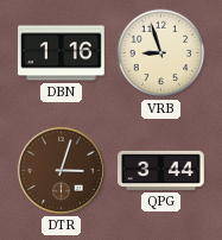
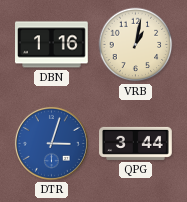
VRB: 8:57 -> 1:02
DTR dial: brown -> blue
